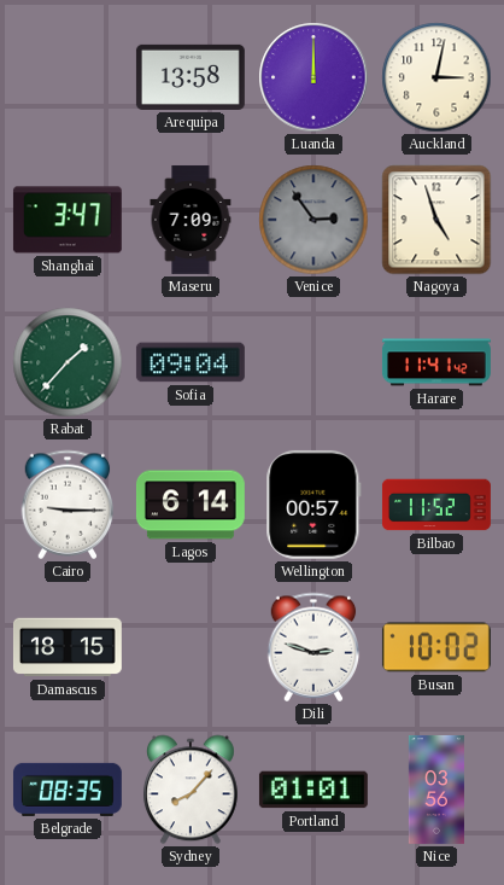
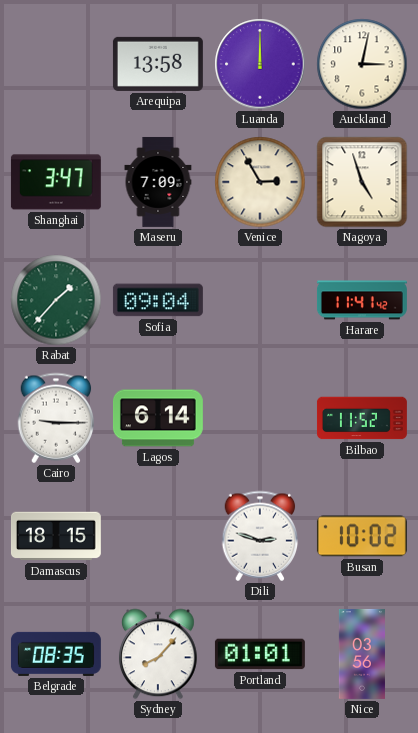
Venice: 2:54 -> 2:55
Venice dial: grey -> cream
Wellington: 00:57 -> none
